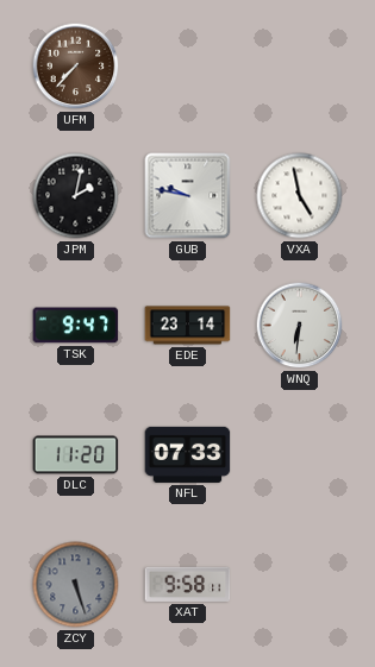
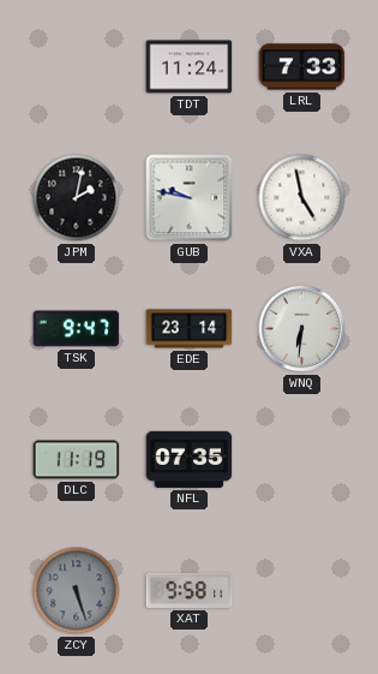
UFM: 7:37 -> none
TDT: none -> 11:24
LRL: none -> 7:33
DLC: 11:20 -> 11:19
NFL: 07:33 -> 07:35
